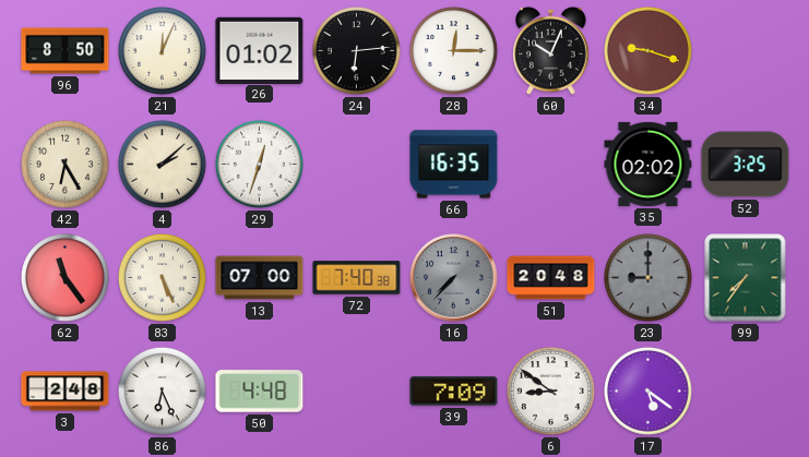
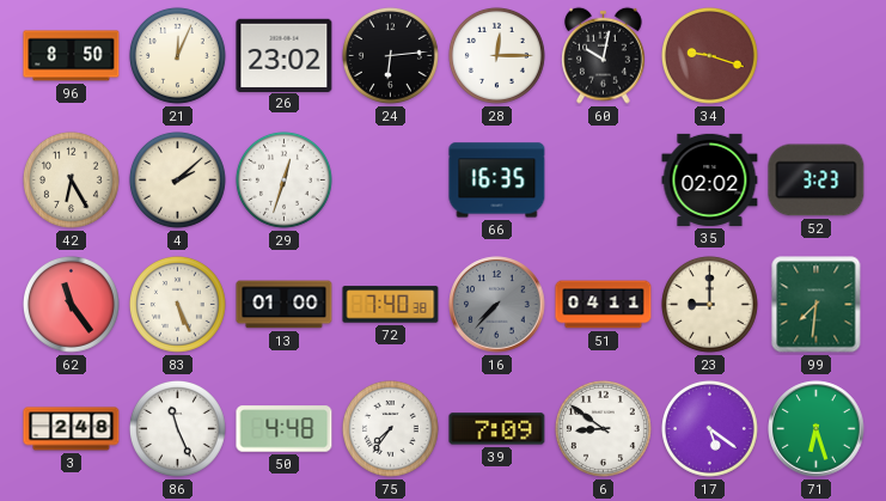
26: 01:02 -> 23:02
60: 10:04 -> 10:02
52: 3:25 -> 3:23
13: 07:00 -> 01:00
51: 20:48 -> 04:11
23 dial: grey -> cream
99: 7:36 -> 7:31
86: 6:26 -> 11:26
75: none -> 7:36
71: none -> 6:27
